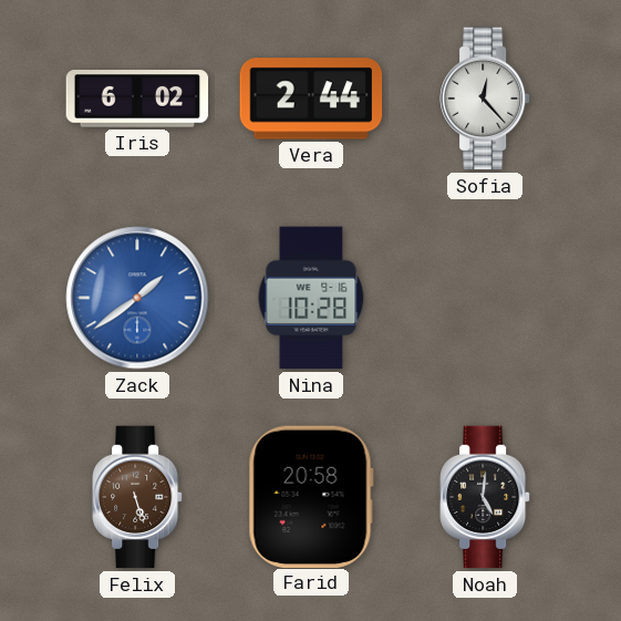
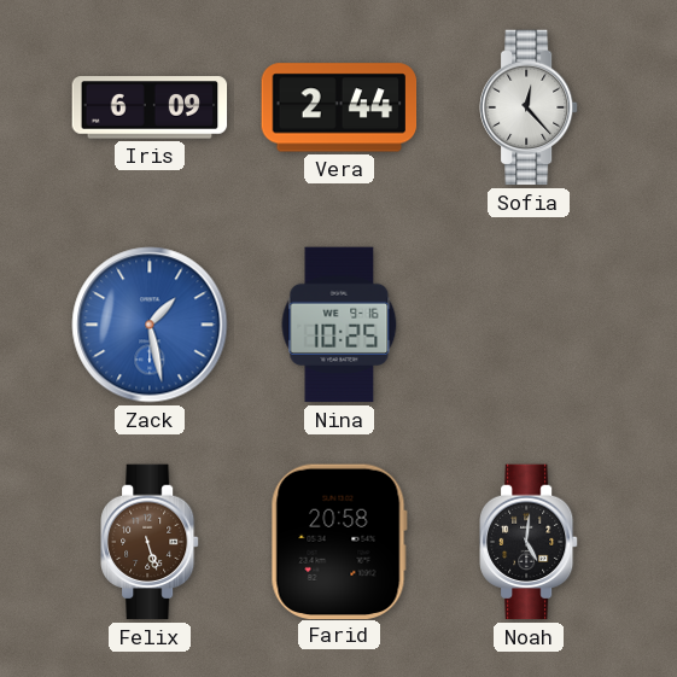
Iris: 6:02 -> 6:09
Zack: 1:39 -> 1:28
Nina: 10:28 -> 10:25
